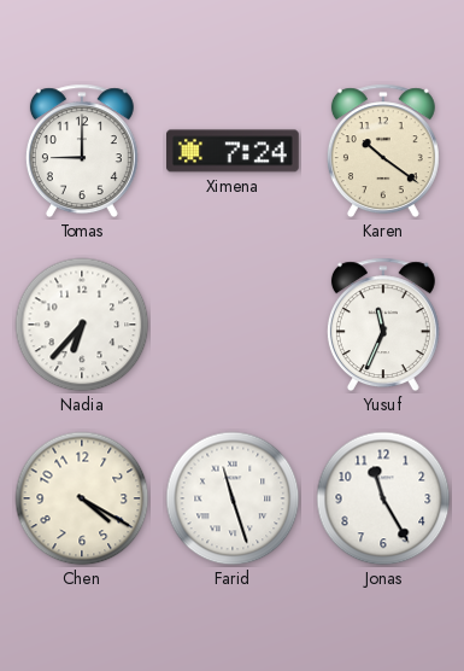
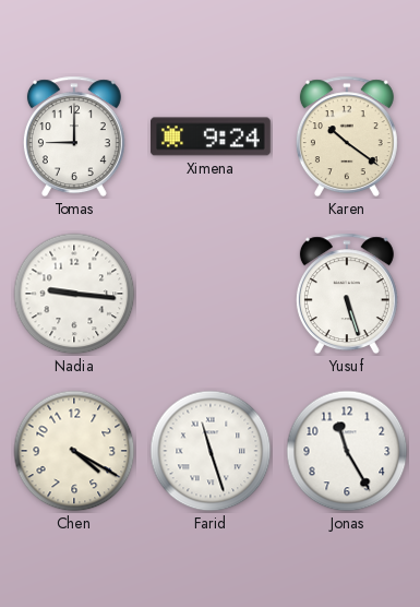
Ximena: 7:24 -> 9:24
Nadia: 6:37 -> 9:16
Yusuf: 11:34 -> 5:27
